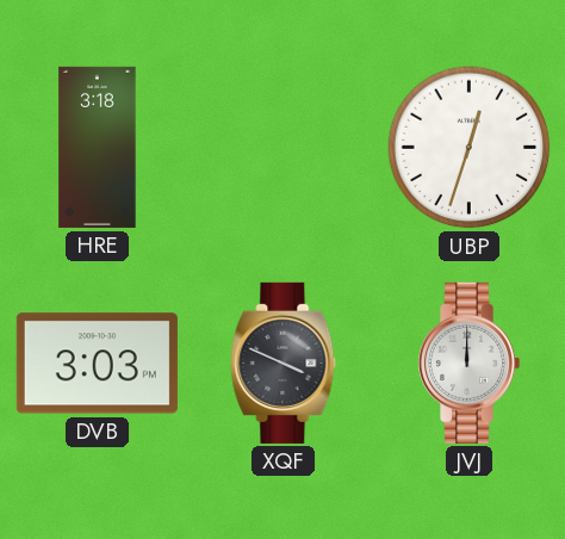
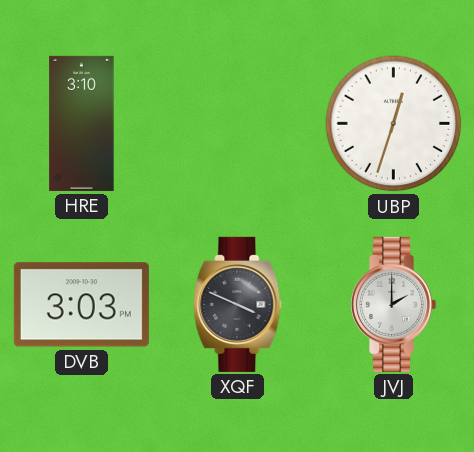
HRE: 3:18 -> 3:10
JVJ: 12:00 -> 2:00
